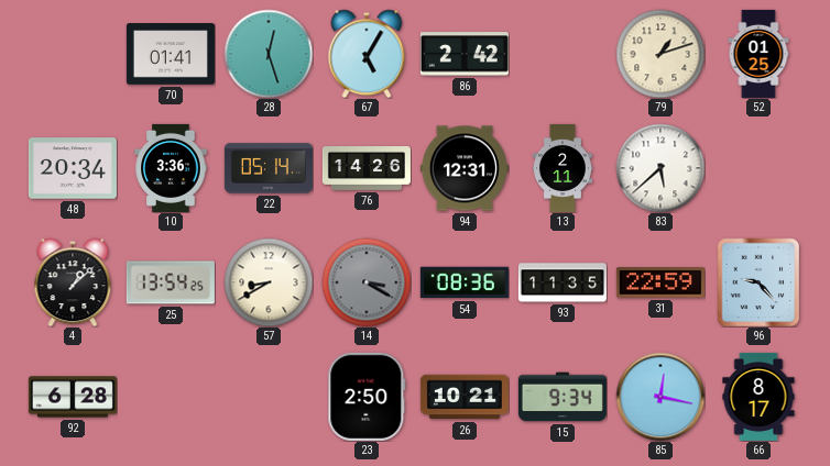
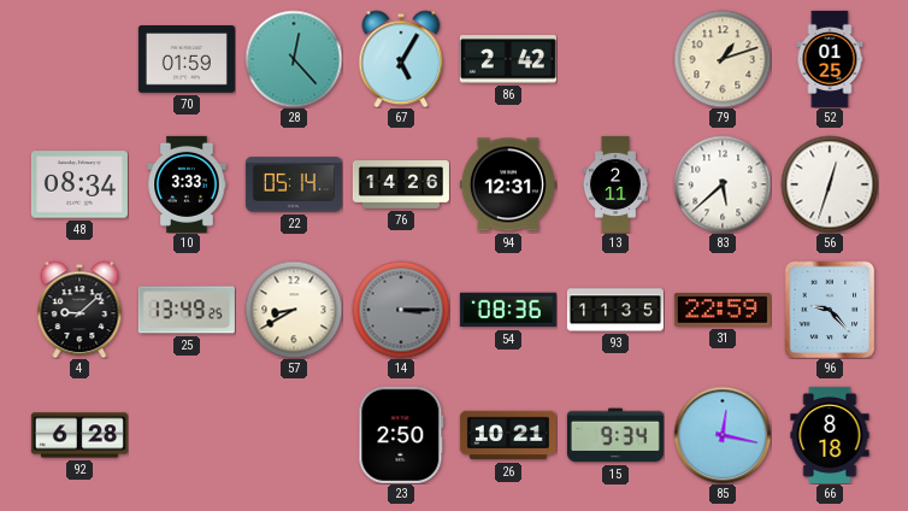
70: 01:41 -> 01:59
28: 12:27 -> 12:23
48: 20:34 -> 08:34
10: 3:36 -> 3:33
56: none -> 12:33
4: 1:08 -> 9:08
25: 13:54 -> 13:49
14: 3:20 -> 3:15
66: 8:17 -> 8:18
